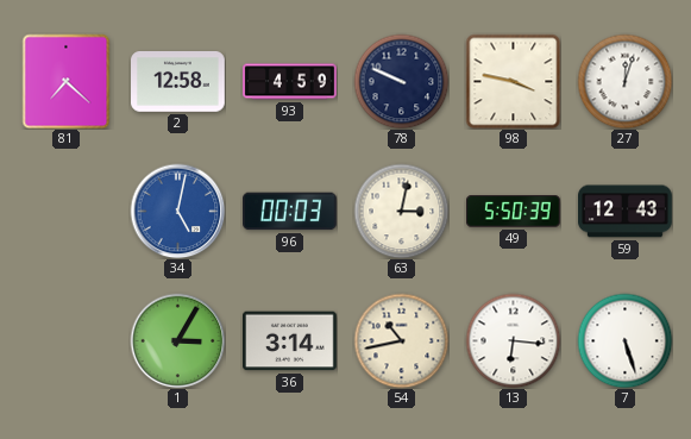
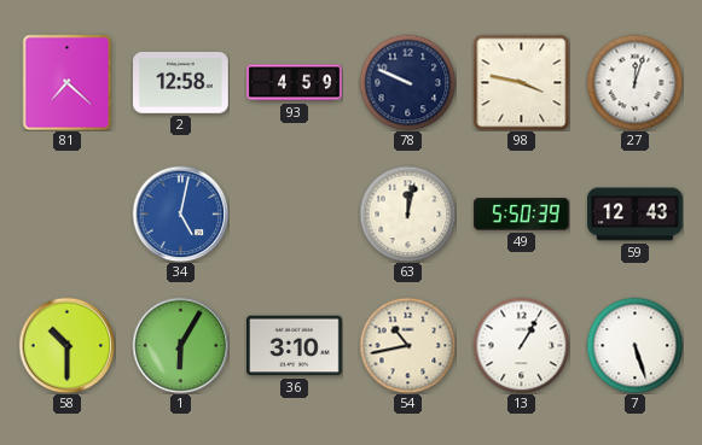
96: 00:03 -> none
63: 3:02 -> 12:02
58: none -> 10:30
1: 3:05 -> 6:05
36: 3:14 -> 3:10
13: 6:16 -> 1:05
